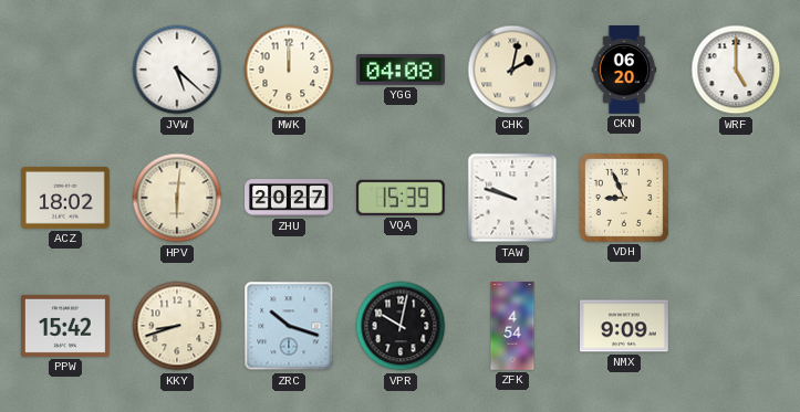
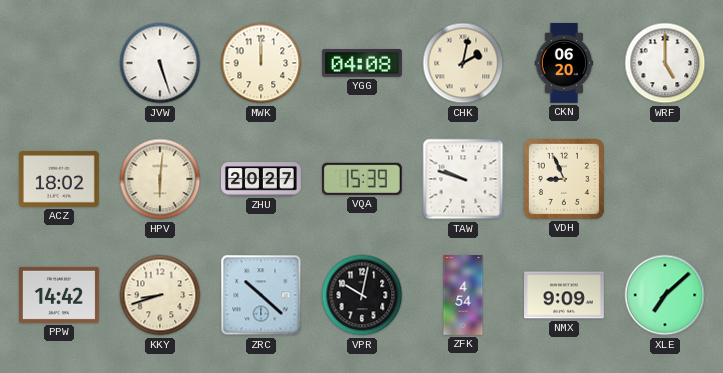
JVW: 5:22 -> 5:27
PPW: 15:42 -> 14:42
ZRC: 10:18 -> 10:22
XLE: none -> 7:08
